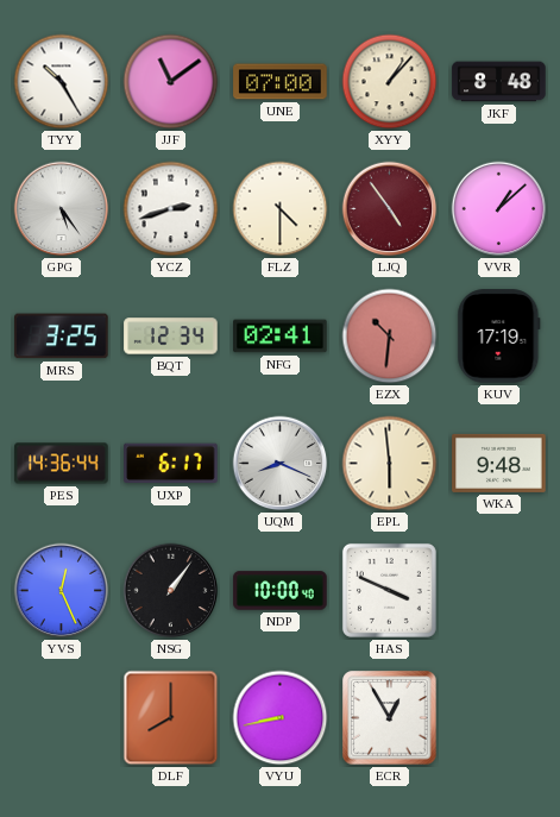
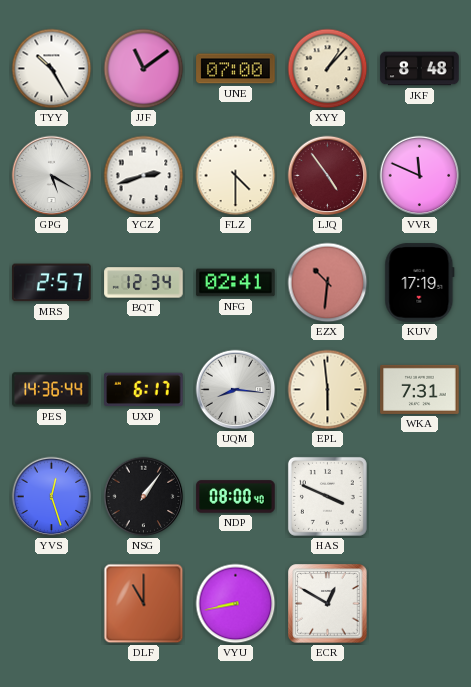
GPG: 5:24 -> 5:20
VVR: 1:08 -> 11:49
MRS: 3:25 -> 2:57
UQM: 8:19 -> 8:16
WKA: 9:48 -> 7:31
YVS: 12:26 -> 12:27
NDP: 10:00 -> 08:00
DLF: 8:00 -> 11:00
ECR: 12:55 -> 12:50
